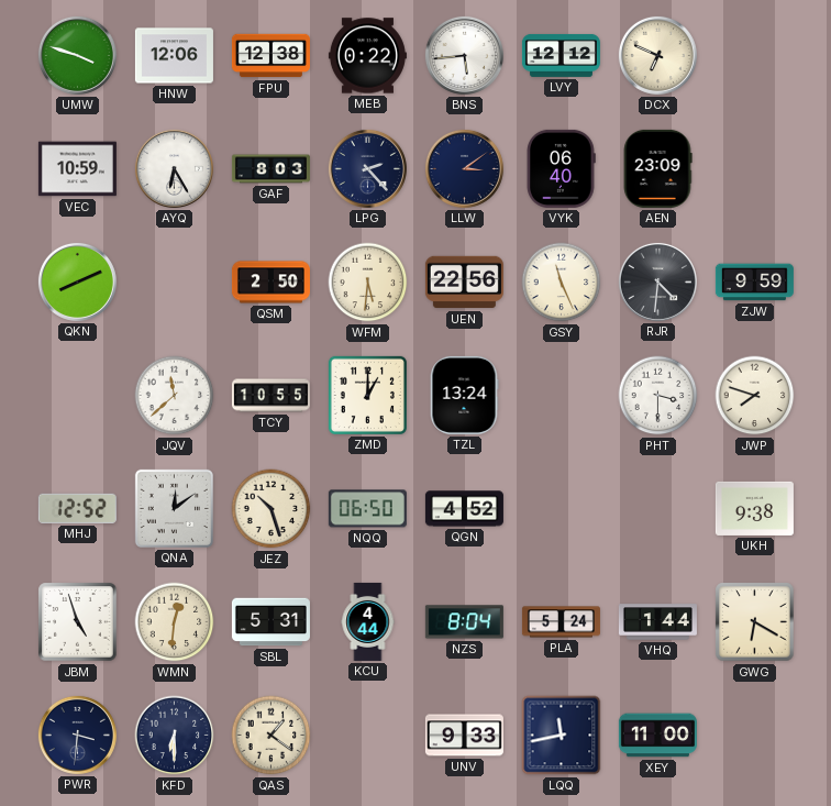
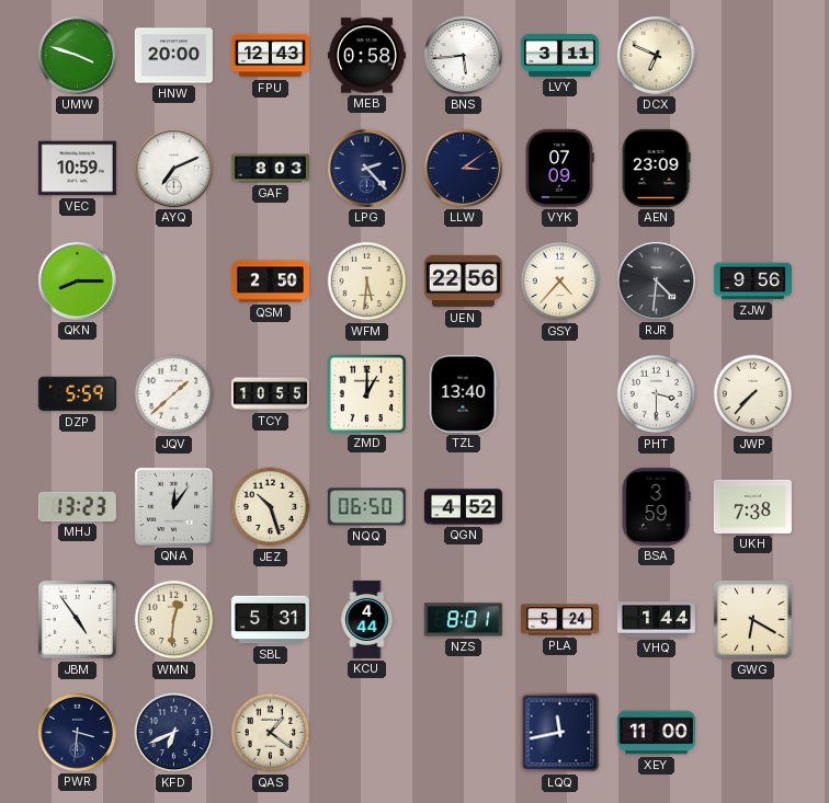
HNW: 12:06 -> 20:00
FPU: 12:38 -> 12:43
MEB: 0:22 -> 0:58
LVY: 12:12 -> 3:11
AYQ: 6:25 -> 7:11
VYK: 06:40 -> 07:09
QKN: 8:11 -> 8:15
GSY: 11:26 -> 4:37
ZJW: 9:59 -> 9:56
DZP: none -> 5:59
JQV: 11:38 -> 1:38
TZL: 13:24 -> 13:40
JWP: 7:48 -> 7:37
MHJ: 12:52 -> 13:23
QNA: 12:09 -> 12:06
BSA: none -> 3:59
UKH: 9:38 -> 7:38
JBM: 4:57 -> 4:54
NZS: 8:04 -> 8:01
KFD: 6:30 -> 6:41
UNV: 9:33 -> none
